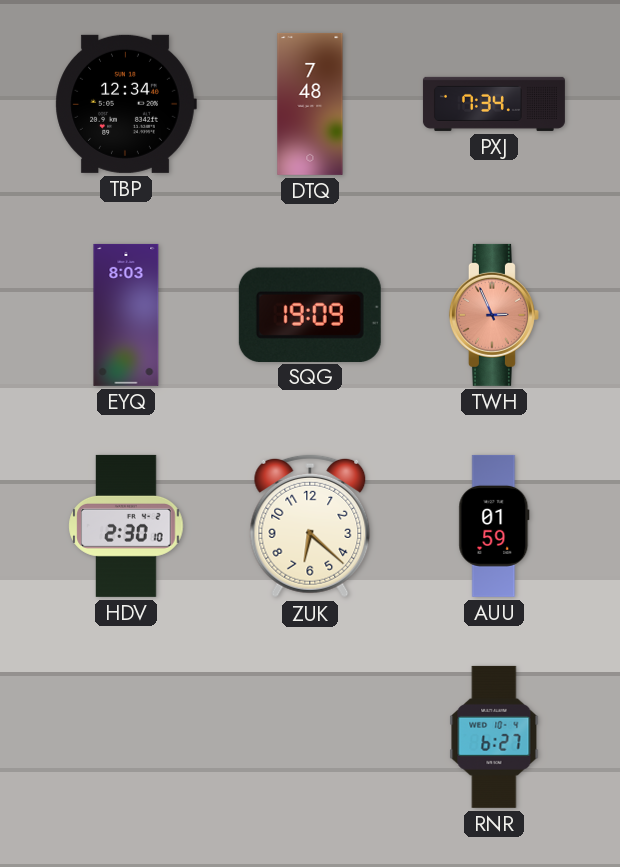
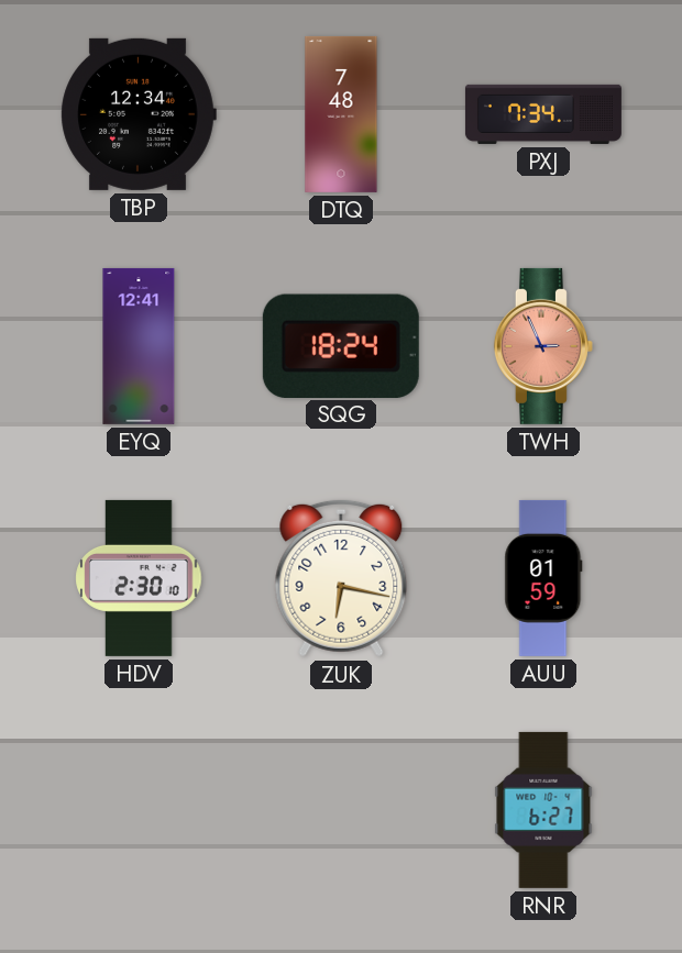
EYQ: 8:03 -> 12:41
SQG: 19:09 -> 18:24
ZUK: 6:22 -> 6:17
